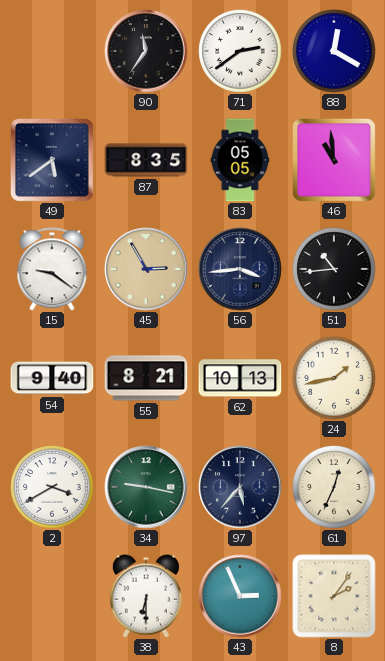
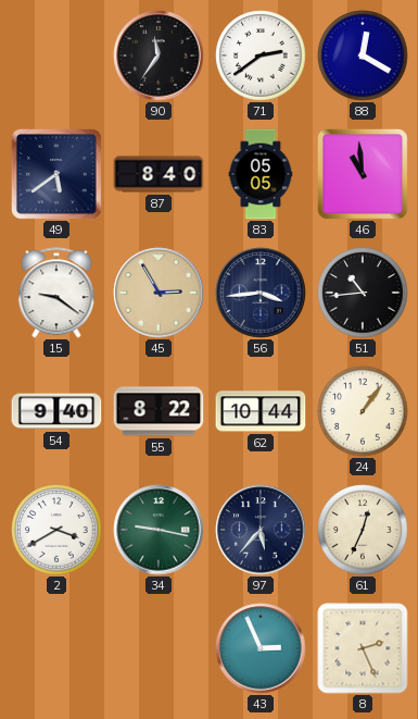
87: 8:35 -> 8:40
55: 8:21 -> 8:22
62: 10:13 -> 10:44
24: 1:43 -> 1:06
38: 6:30 -> none
8: 2:06 -> 2:26
